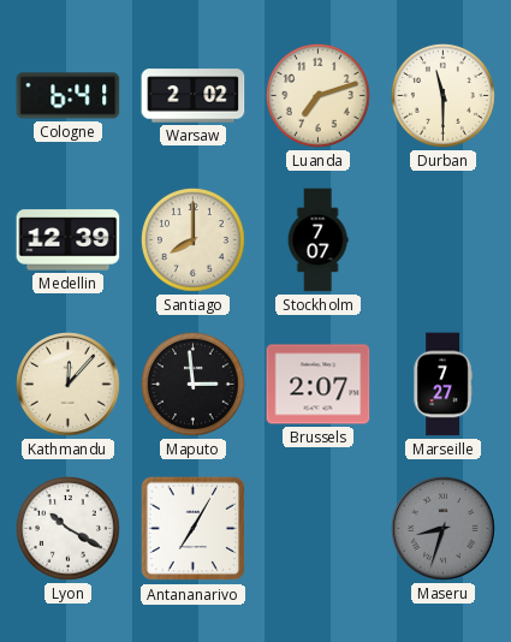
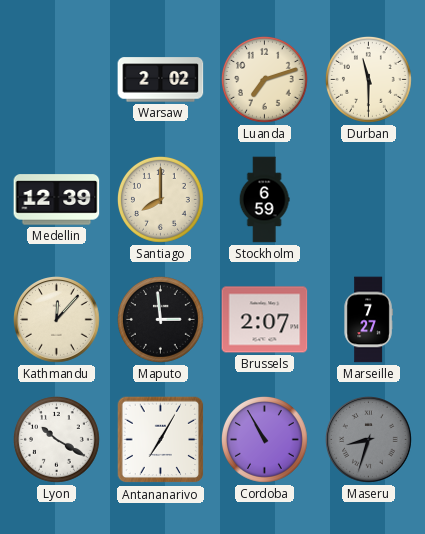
Cologne: 6:41 -> none
Stockholm: 7:07 -> 6:59
Cordoba: none -> 10:55
